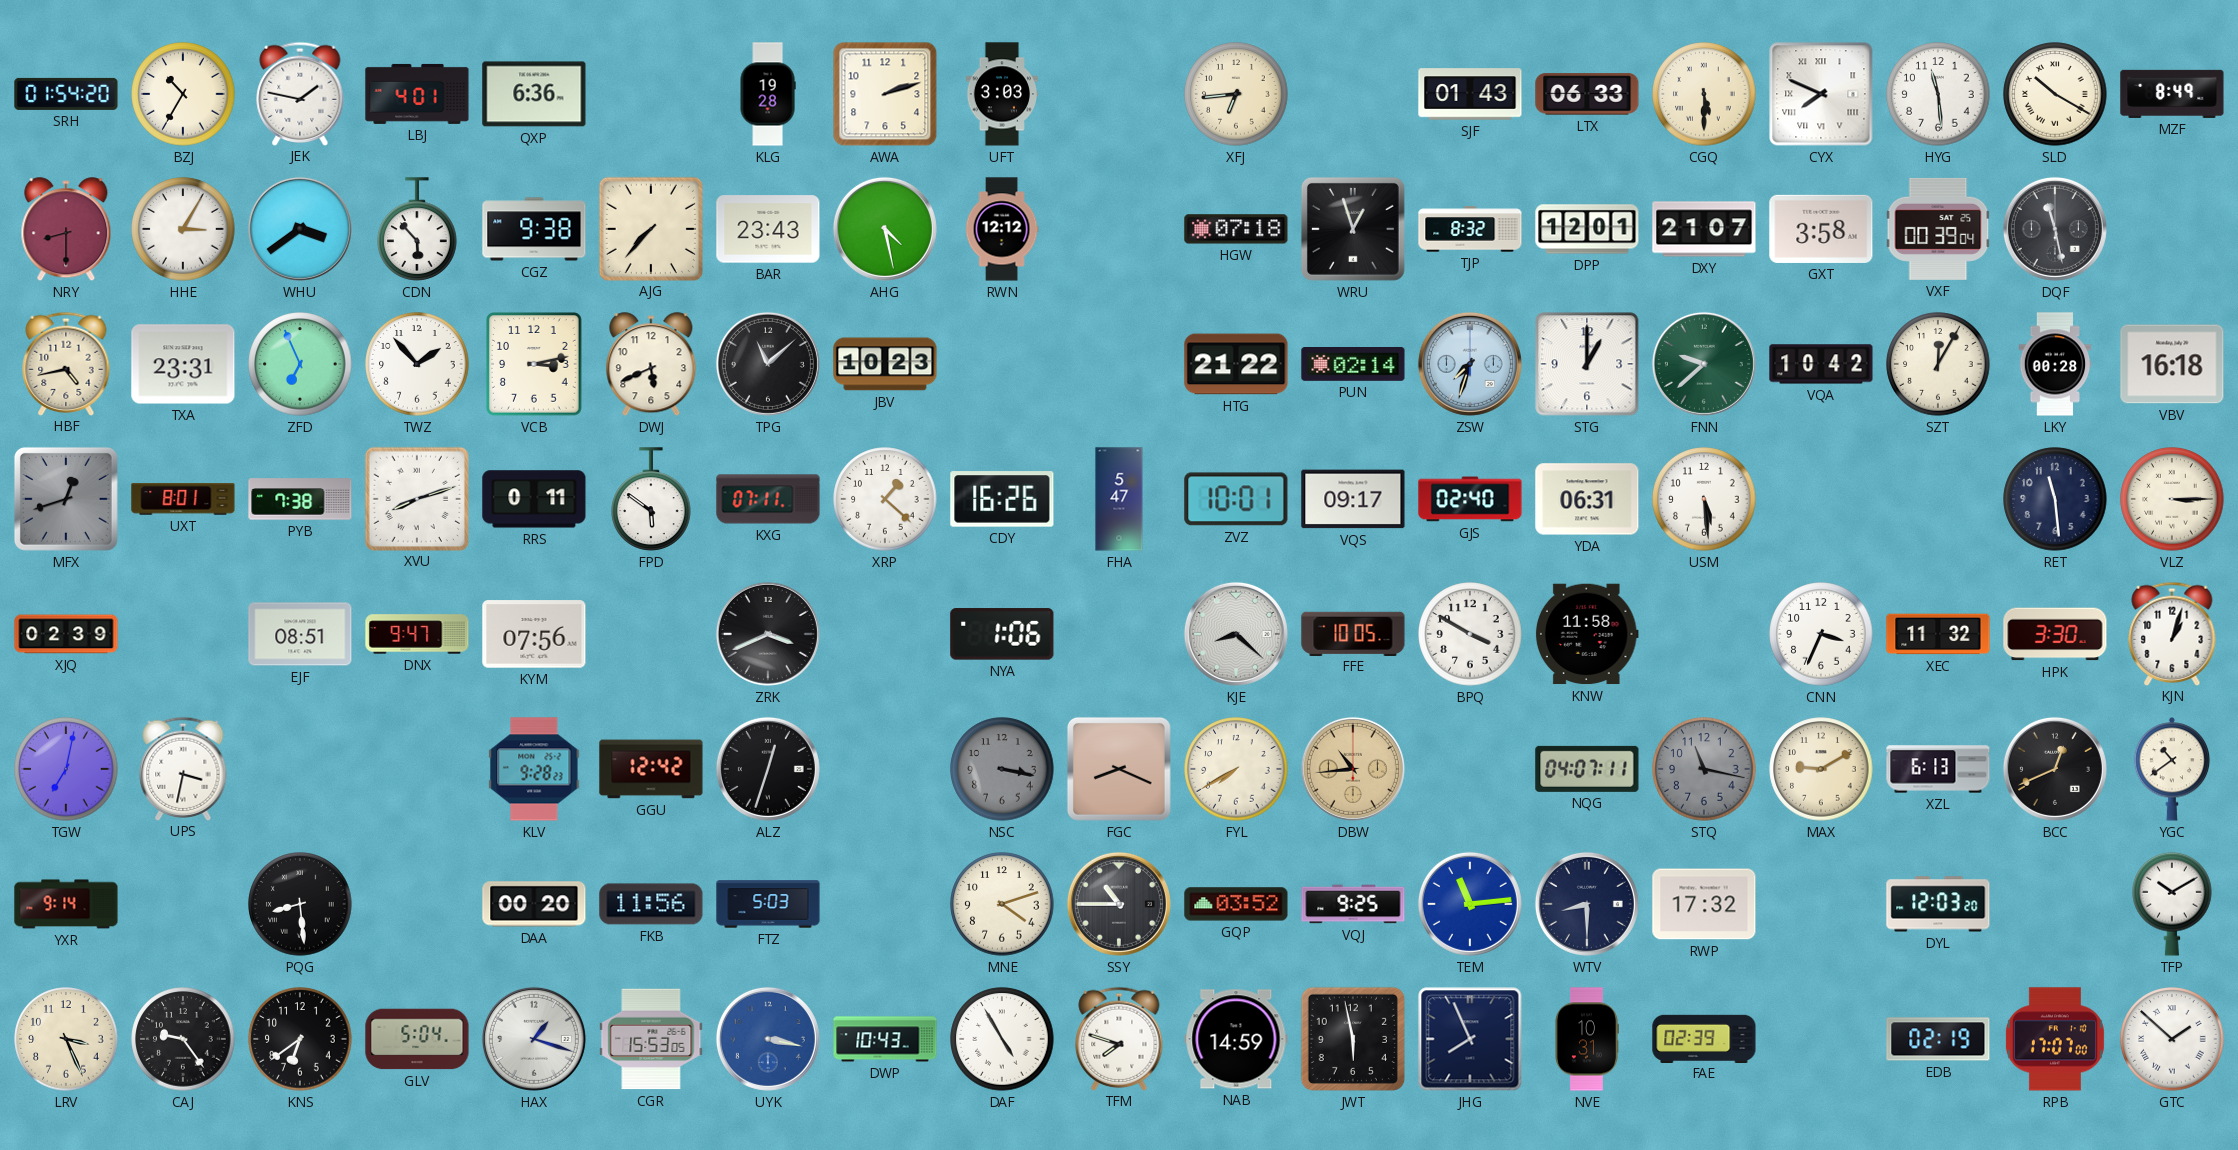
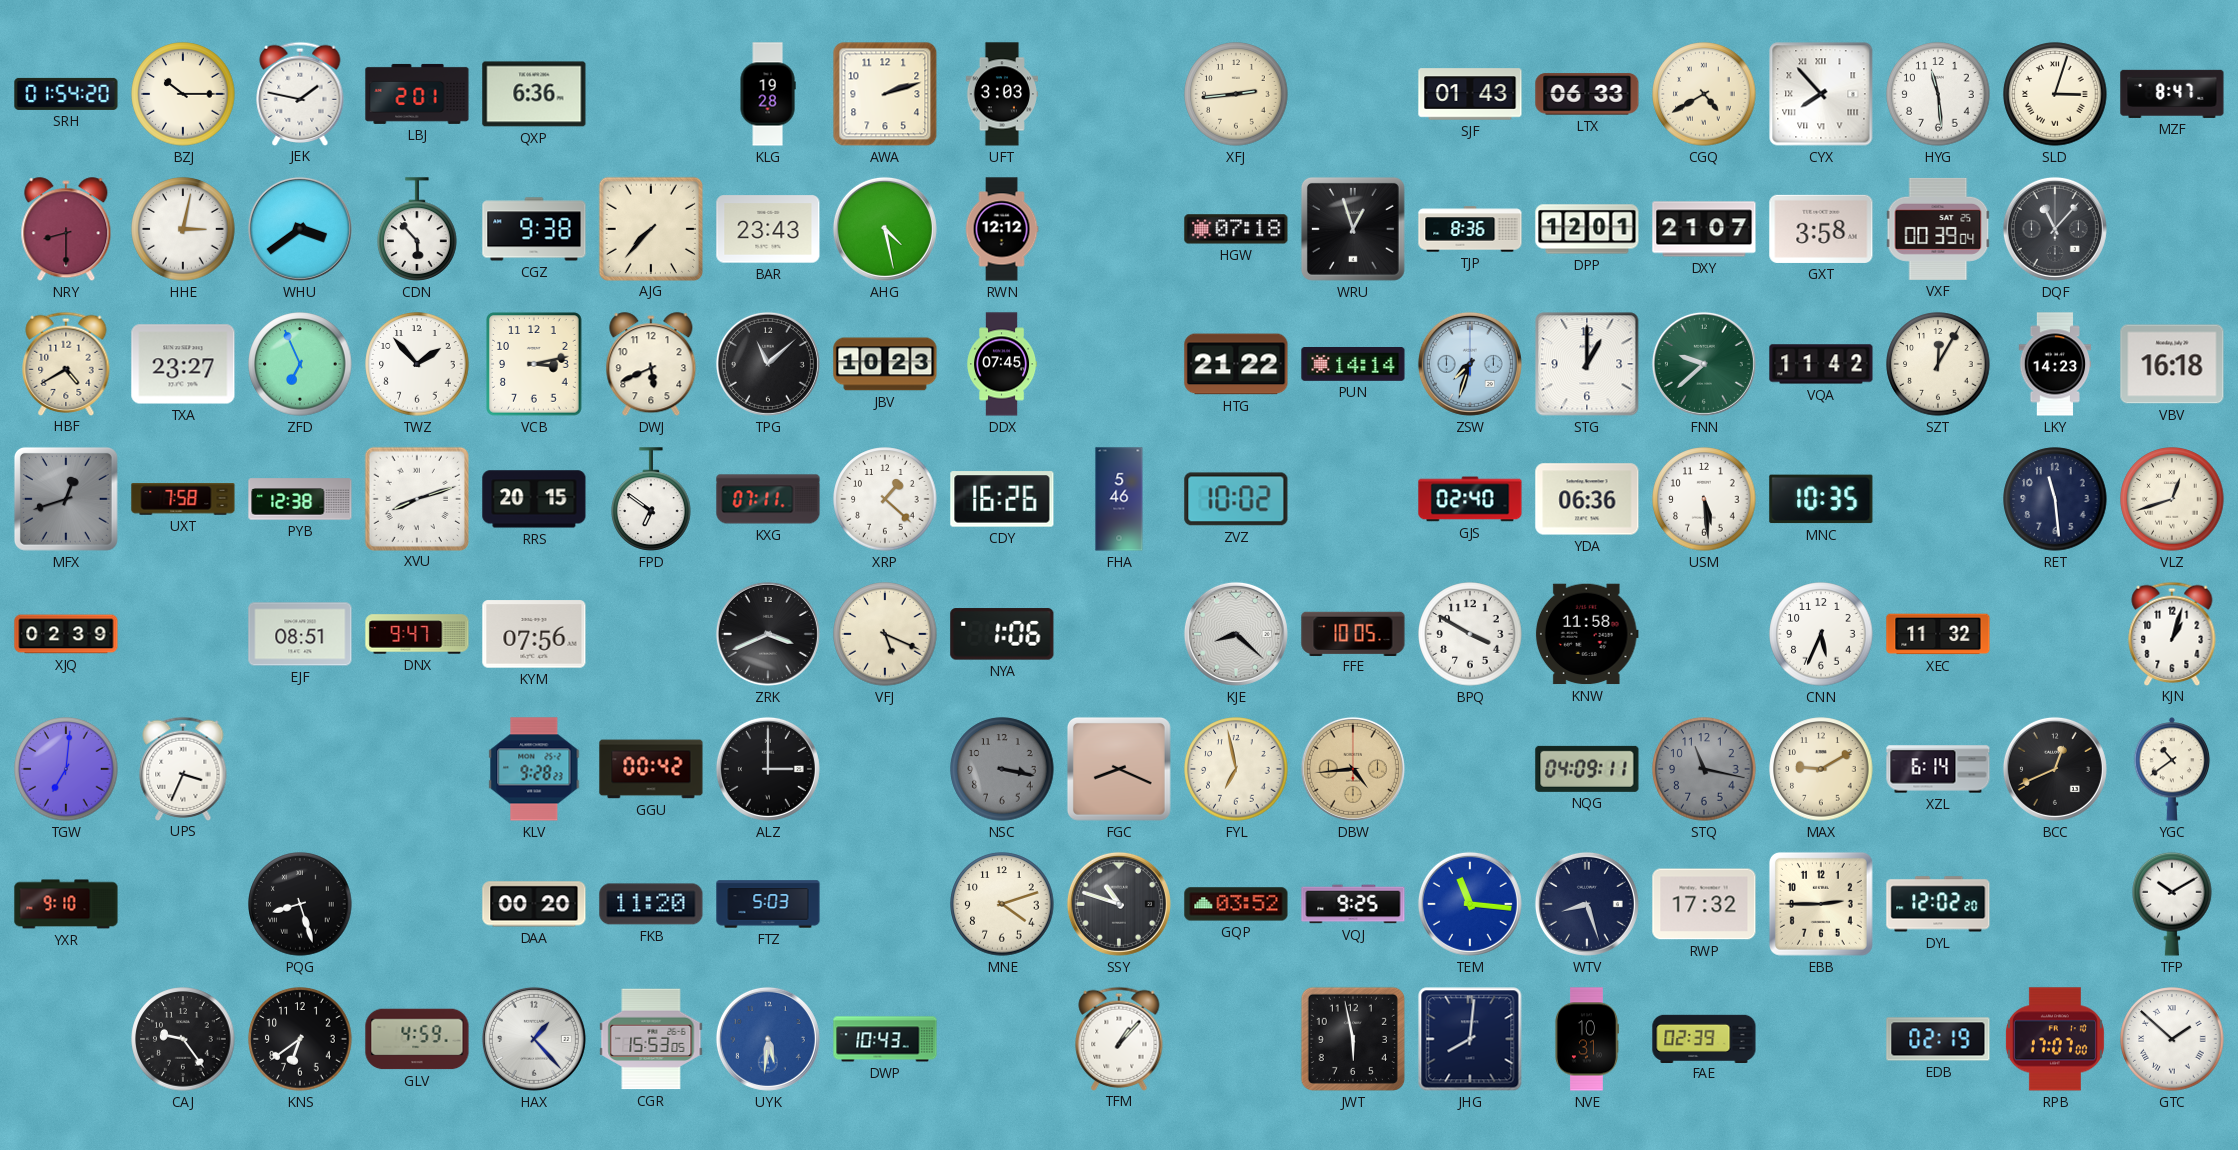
BZJ: 10:35 -> 10:15
LBJ: 4:01 -> 2:01
XFJ: 6:44 -> 2:44
CGQ: 5:30 -> 4:40
CYX: 7:49 -> 7:53
SLD: 10:20 -> 3:03
MZF: 8:49 -> 8:47
HHE: 3:05 -> 3:02
TJP: 8:32 -> 8:36
DQF: 11:28 -> 11:07
HBF: 4:43 -> 4:40
TXA: 23:31 -> 23:27
DDX: none -> 07:45
PUN: 02:14 -> 14:14
VQA: 10:42 -> 11:42
LKY: 00:28 -> 14:23
UXT: 8:01 -> 7:58
PYB: 7:38 -> 12:38
RRS: 0:11 -> 20:15
FPD: 5:51 -> 6:51
FHA: 5:47 -> 5:46
ZVZ: 10:01 -> 10:02
VQS: 09:17 -> none
YDA: 06:31 -> 06:36
MNC: none -> 10:35
VLZ: 3:15 -> 12:42
VFJ: none -> 5:19
CNN: 3:34 -> 5:34
HPK: 3:30 -> none
TGW: 7:02 -> 7:01
UPS: 3:32 -> 3:34
GGU: 12:42 -> 00:42
ALZ: 12:33 -> 3:00
FYL: 7:40 -> 6:58
DBW: 10:44 -> 4:44
NQG: 04:07 -> 04:09
XZL: 6:13 -> 6:14
YXR: 9:14 -> 9:10
PQG: 8:29 -> 8:27
FKB: 11:56 -> 11:20
SSY: 10:45 -> 10:48
TEM: 11:14 -> 11:16
WTV: 8:30 -> 8:27
EBB: none -> 2:45
DYL: 12:03 -> 12:02
LRV: 3:26 -> none
GLV: 5:04 -> 4:59
HAX: 1:18 -> 1:23
UYK: 3:17 -> 5:31
DAF: 4:55 -> none
TFM: 7:48 -> 1:07
NAB: 14:59 -> none
JHG: 7:56 -> 8:01
